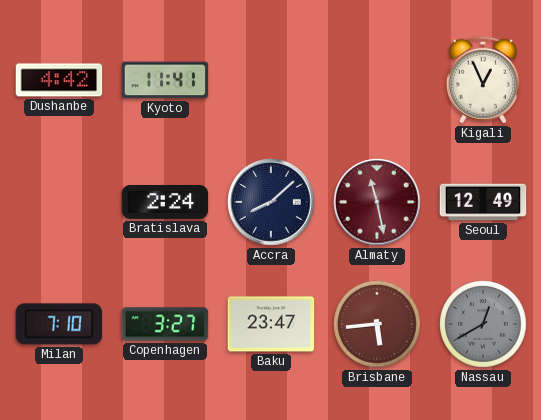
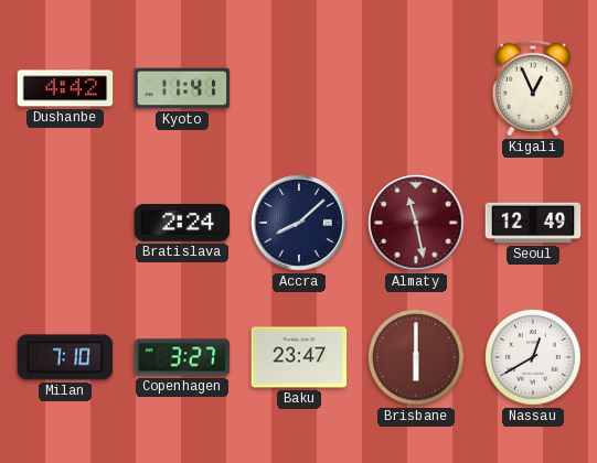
Brisbane: 5:44 -> 6:00
Nassau dial: grey -> white
